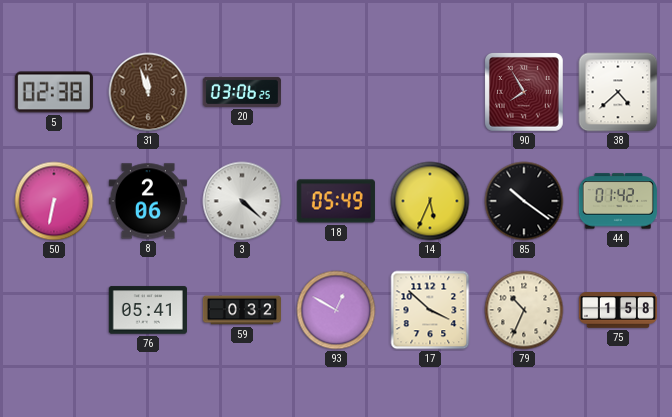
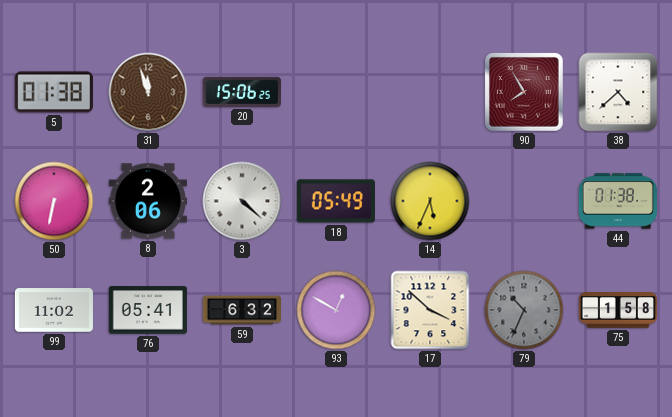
5: 02:38 -> 01:38
20: 03:06 -> 15:06
85: 10:21 -> none
44: 01:42 -> 01:38
99: none -> 11:02
59: 0:32 -> 6:32
79 dial: cream -> grey
